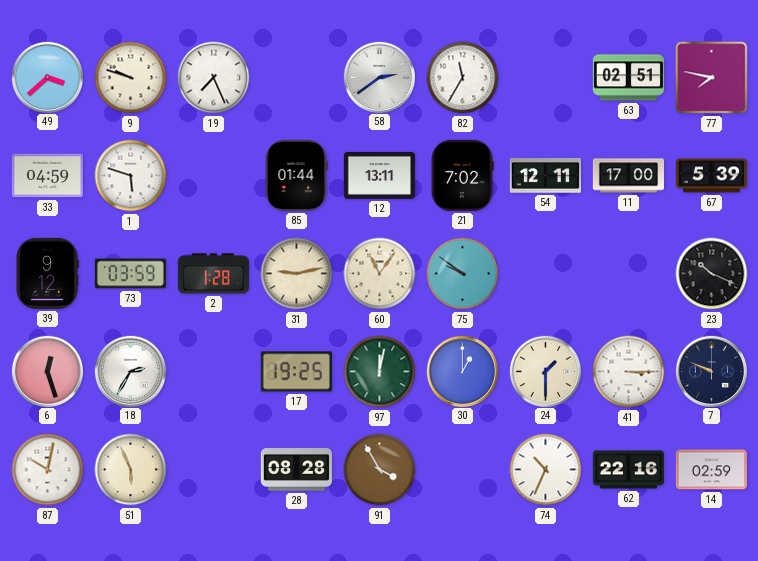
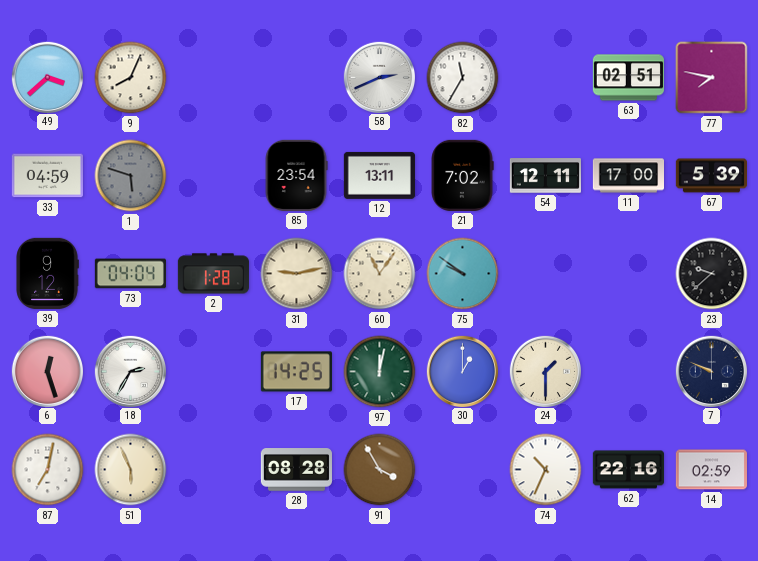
9: 9:48 -> 8:04
19: 7:26 -> none
58: 2:39 -> 2:41
1 dial: white -> grey
85: 01:44 -> 23:54
73: 03:59 -> 04:04
23: 10:19 -> 9:38
17: 19:25 -> 14:25
41: 3:15 -> none
87: 10:02 -> 7:02
